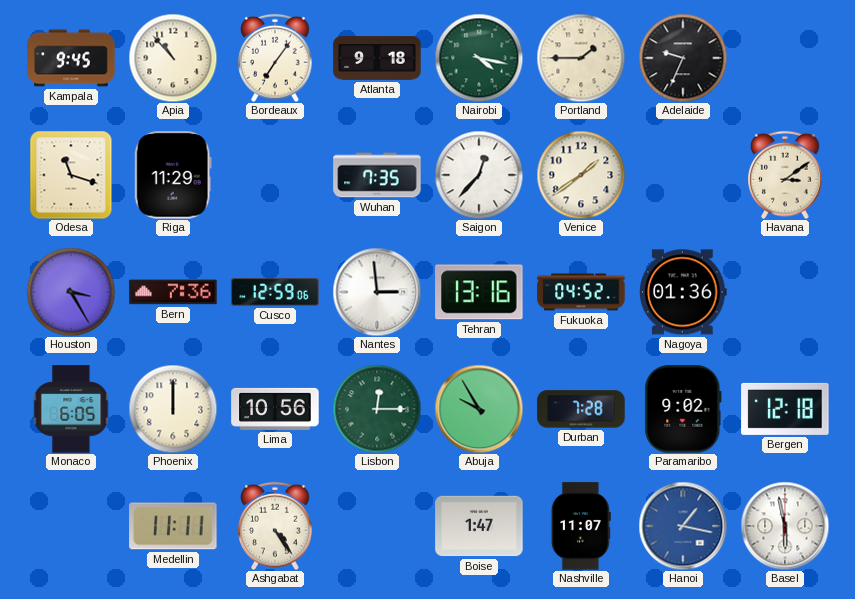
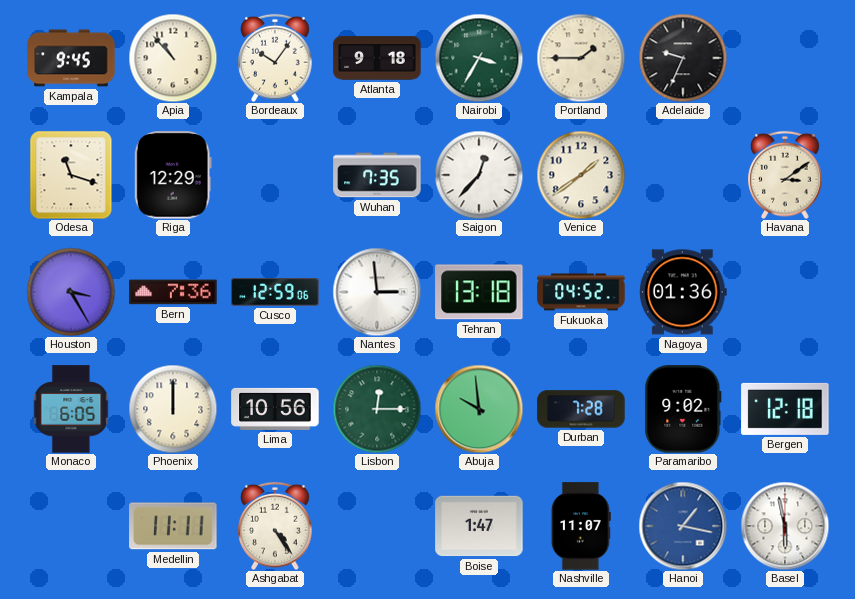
Bordeaux: 7:06 -> 10:06
Nairobi: 4:17 -> 3:35
Riga: 11:29 -> 12:29
Tehran: 13:16 -> 13:18
Abuja: 9:55 -> 9:59
